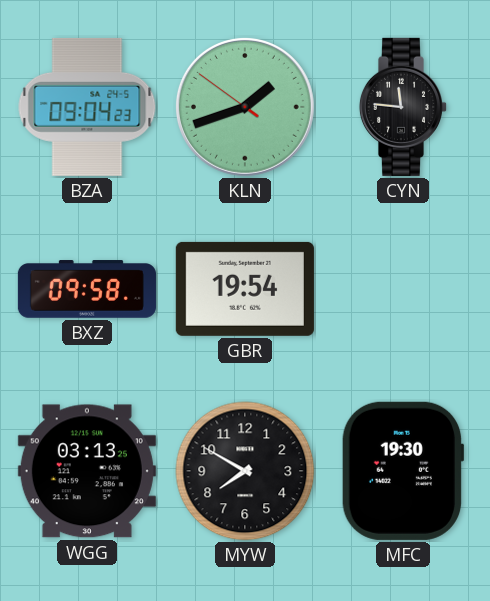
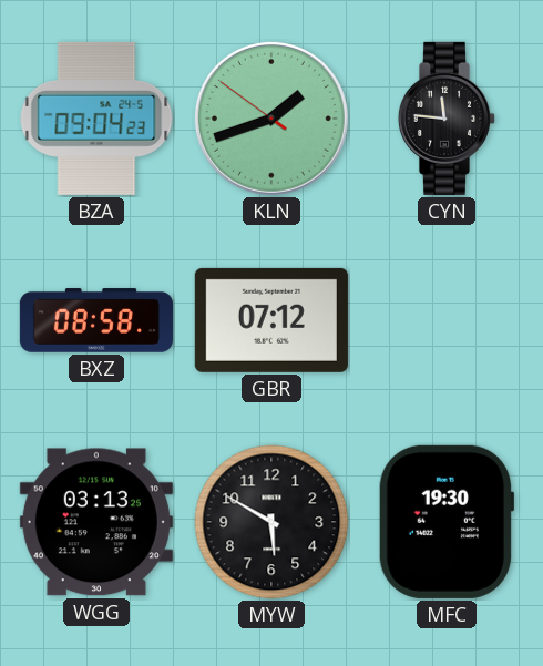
BXZ: 09:58 -> 08:58
GBR: 19:54 -> 07:12
MYW: 7:50 -> 5:50
